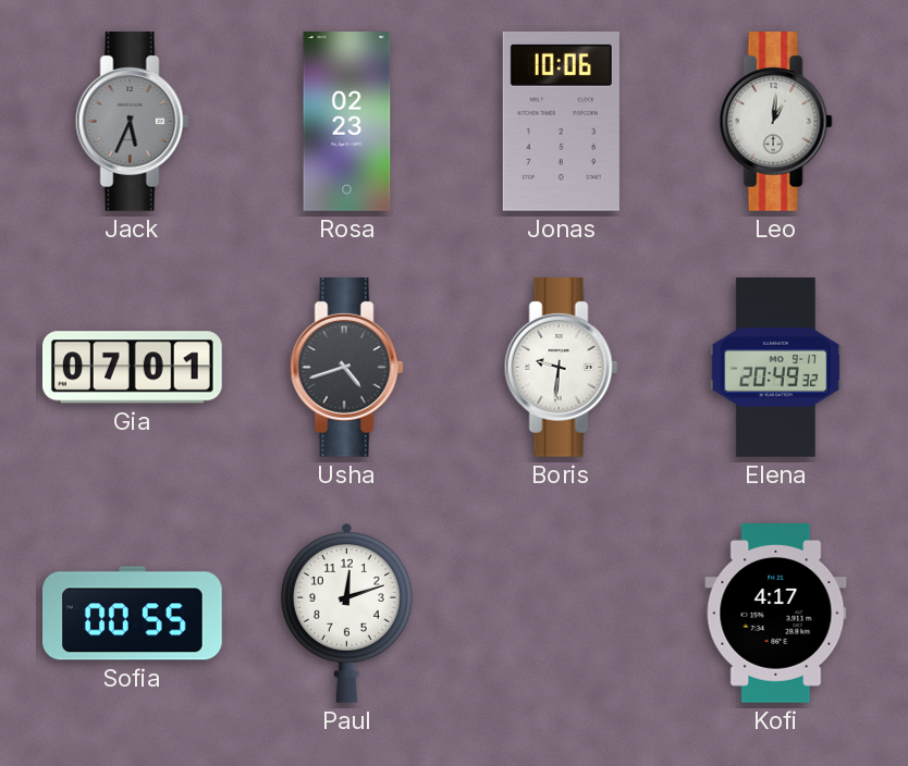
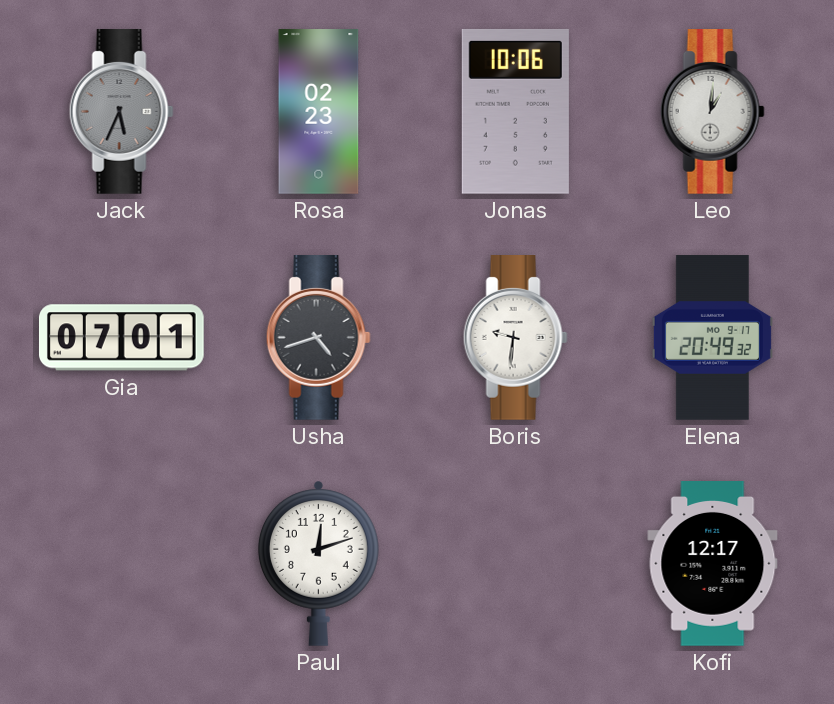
Sofia: 00:55 -> none
Kofi: 4:17 -> 12:17
